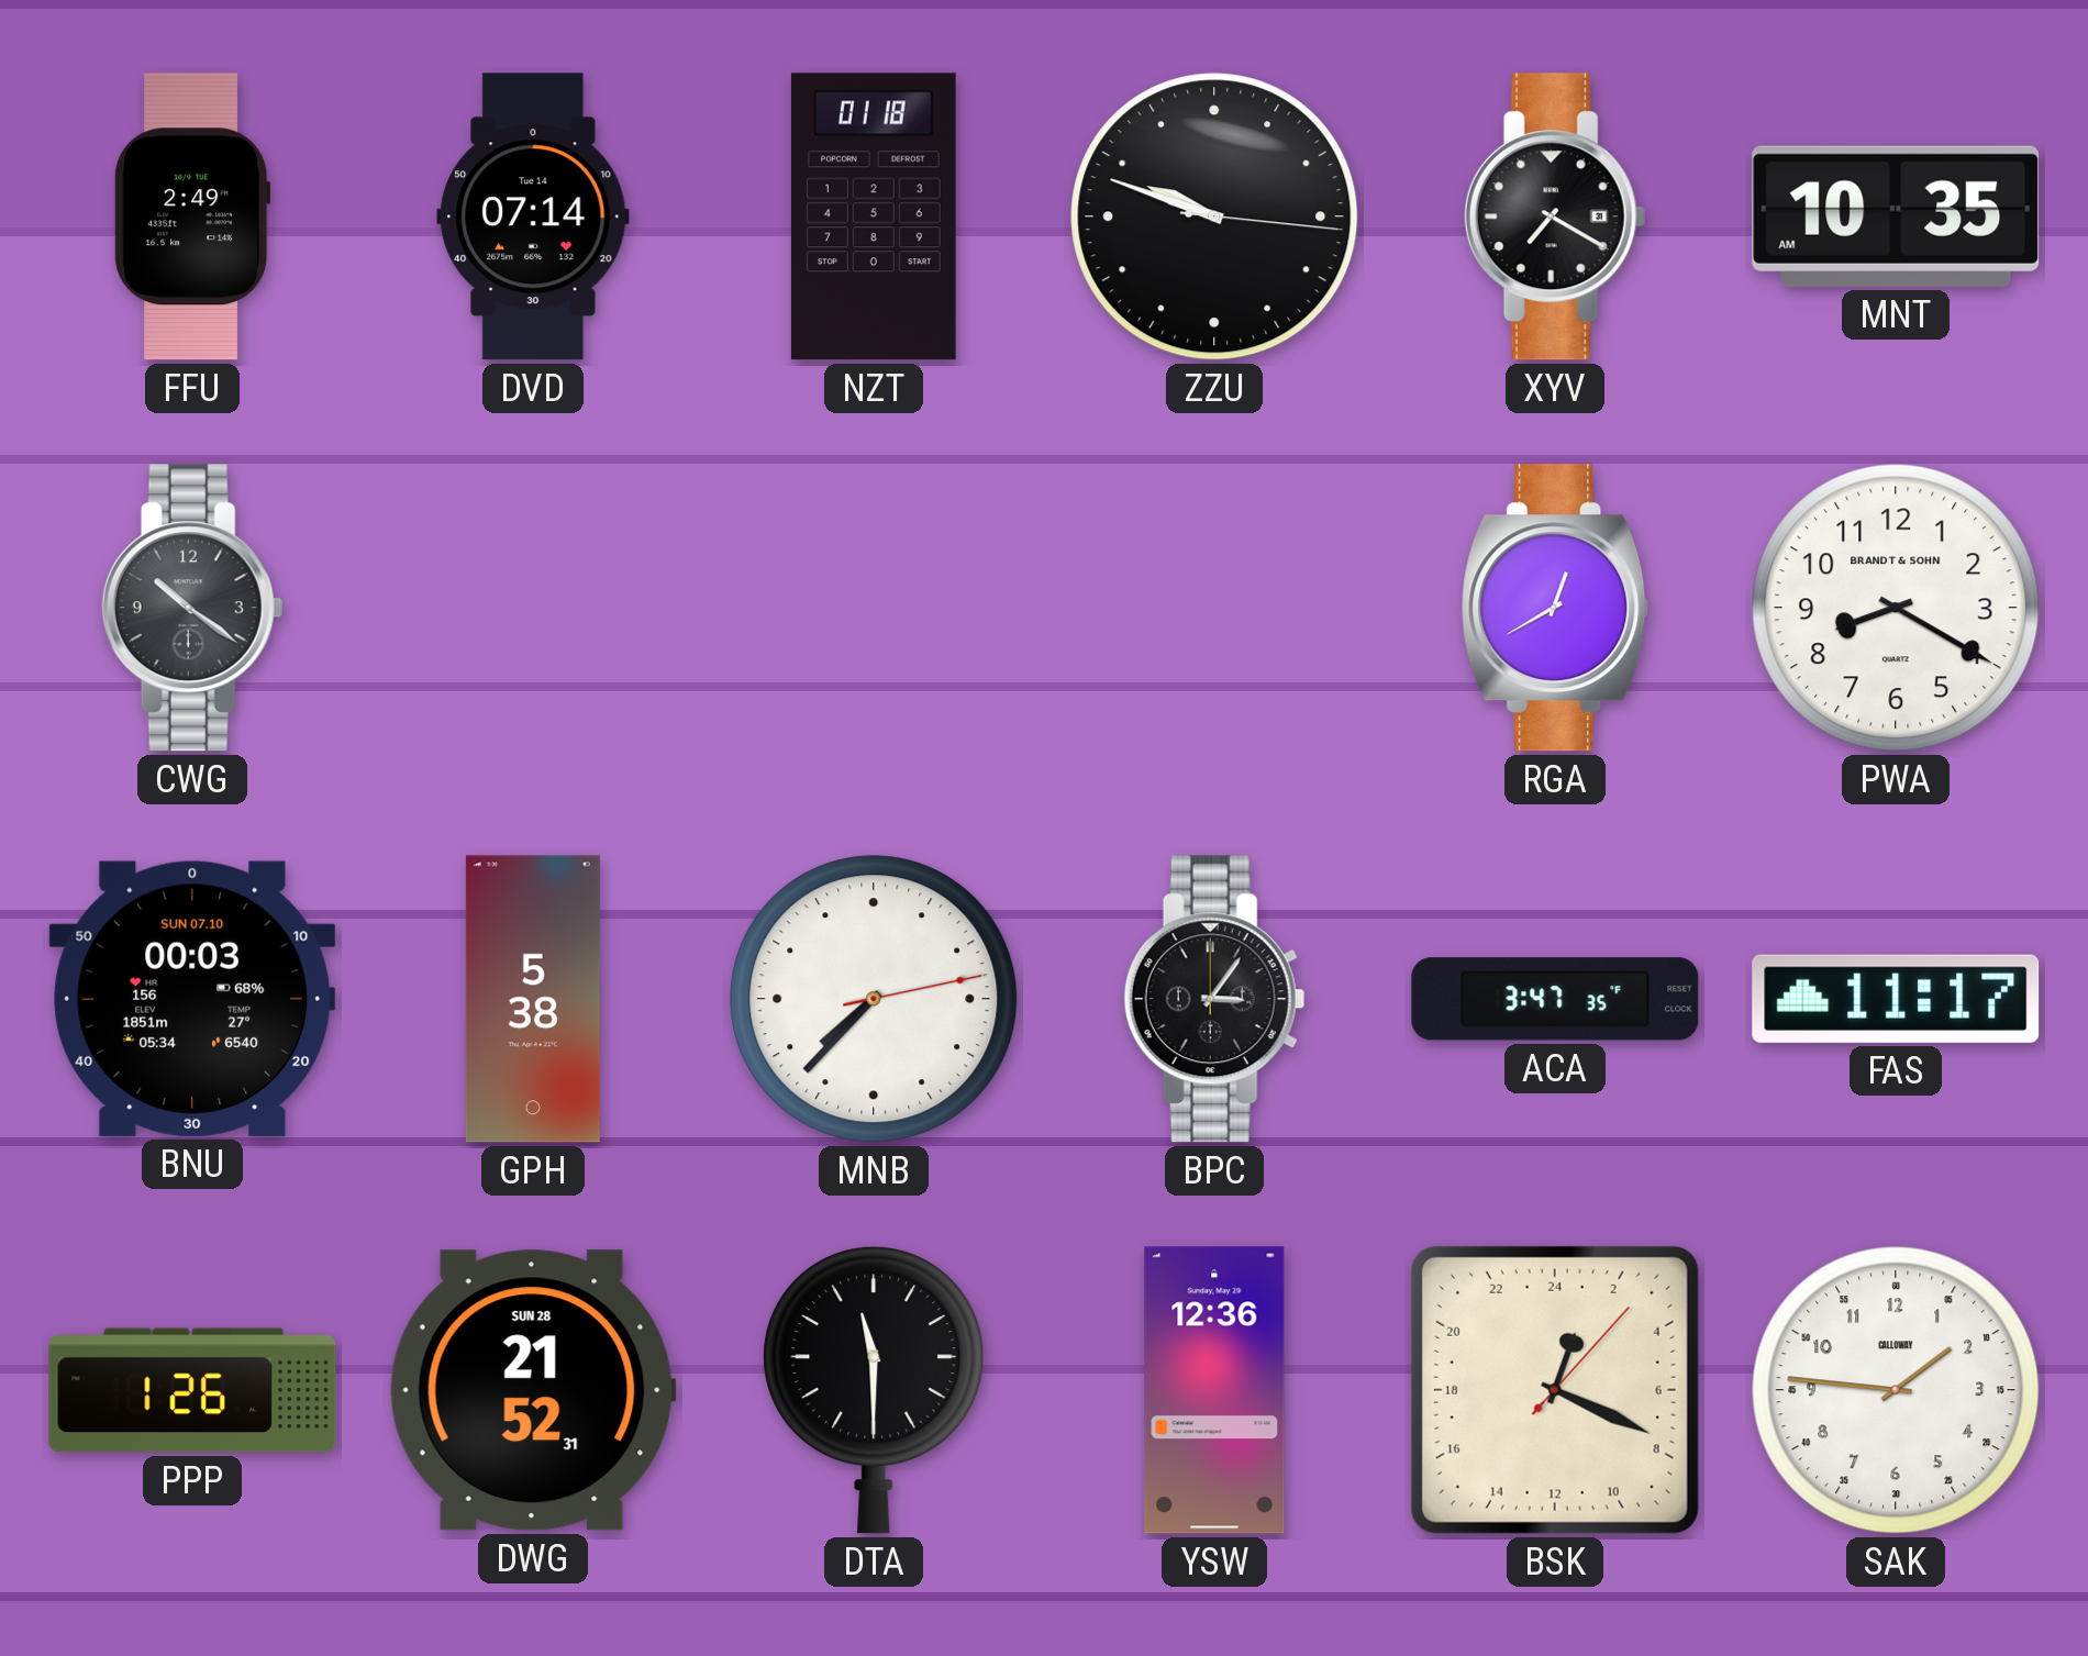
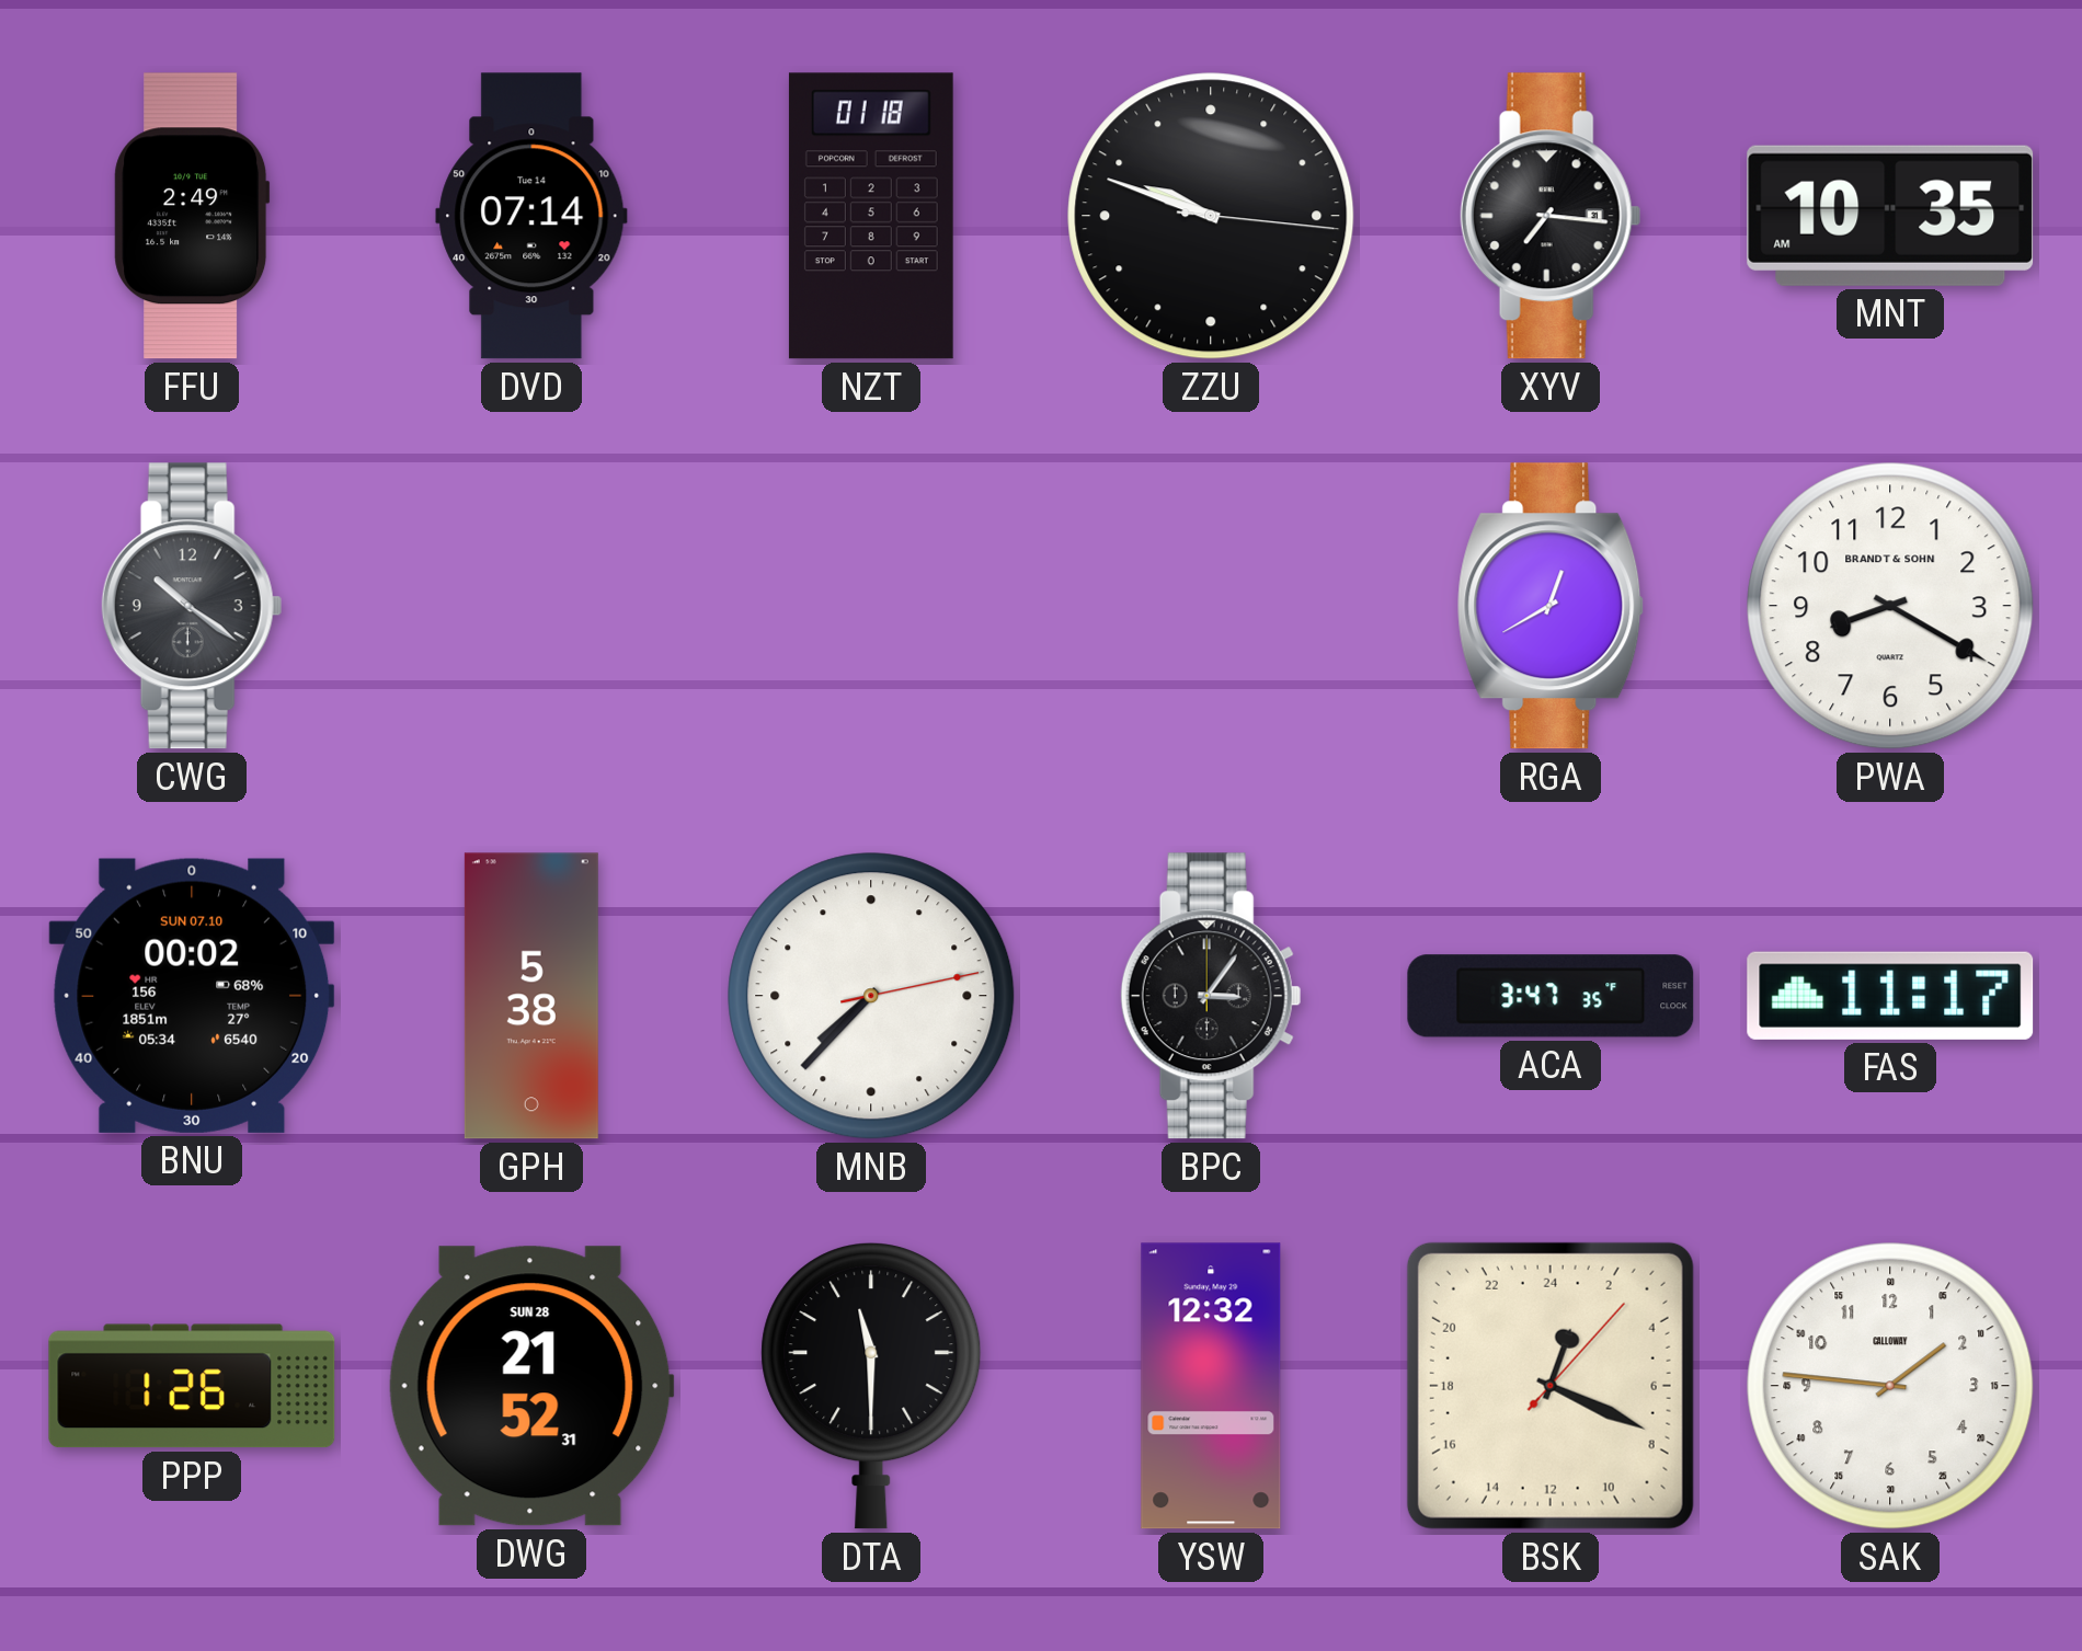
XYV: 7:20 -> 7:16
BNU: 00:03 -> 00:02
YSW: 12:36 -> 12:32
